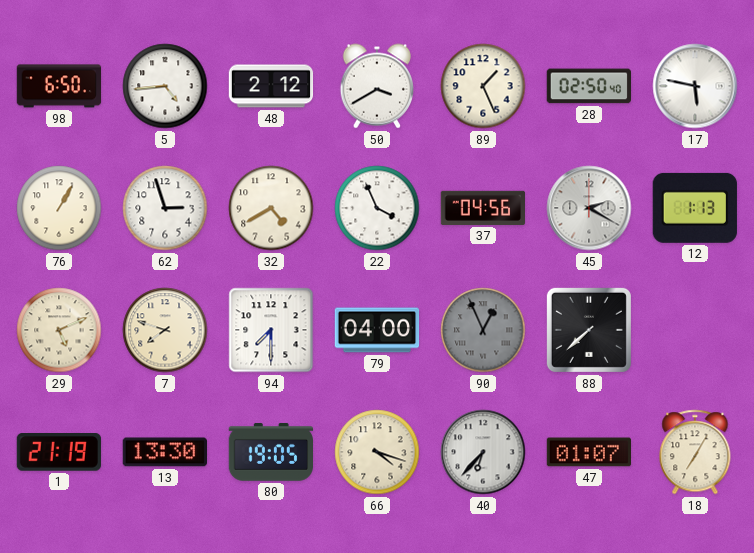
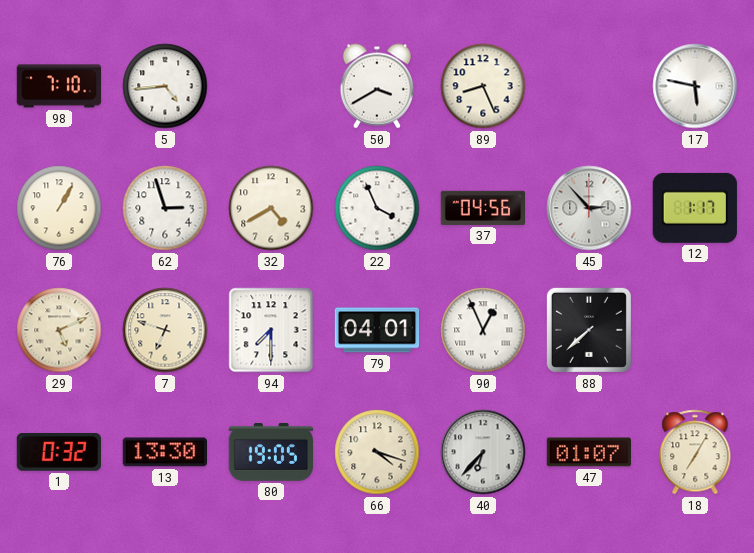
98: 6:50 -> 7:10
48: 2:12 -> none
89: 1:26 -> 8:26
28: 02:50 -> none
45: 2:20 -> 2:53
12: 1:13 -> 1:17
7: 7:48 -> 6:48
79: 04:00 -> 04:01
90 dial: grey -> white
1: 21:19 -> 0:32
